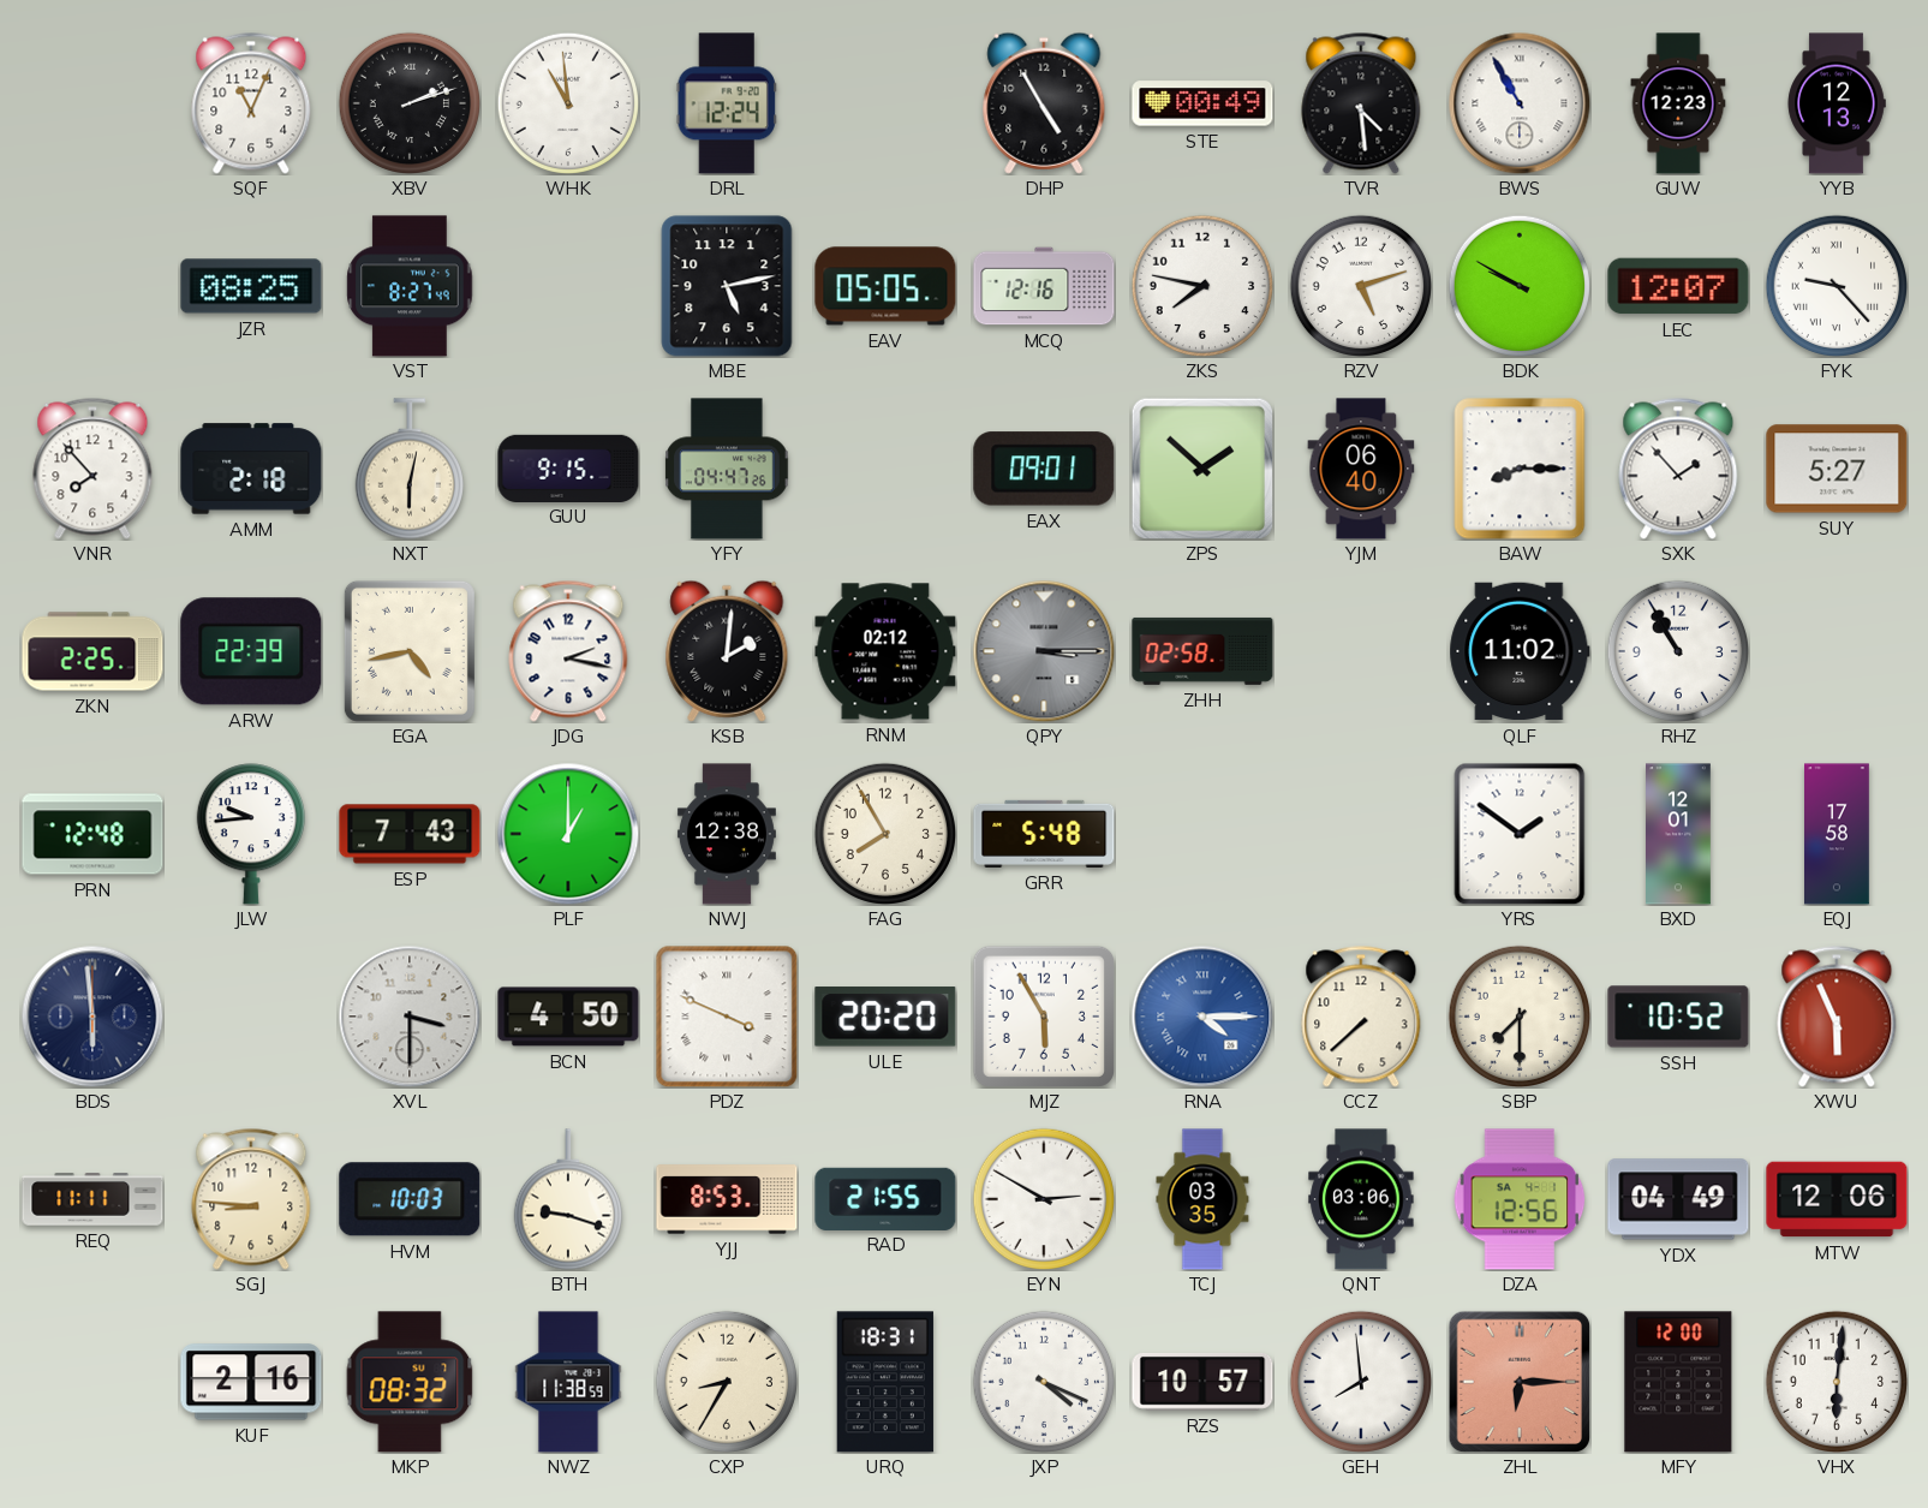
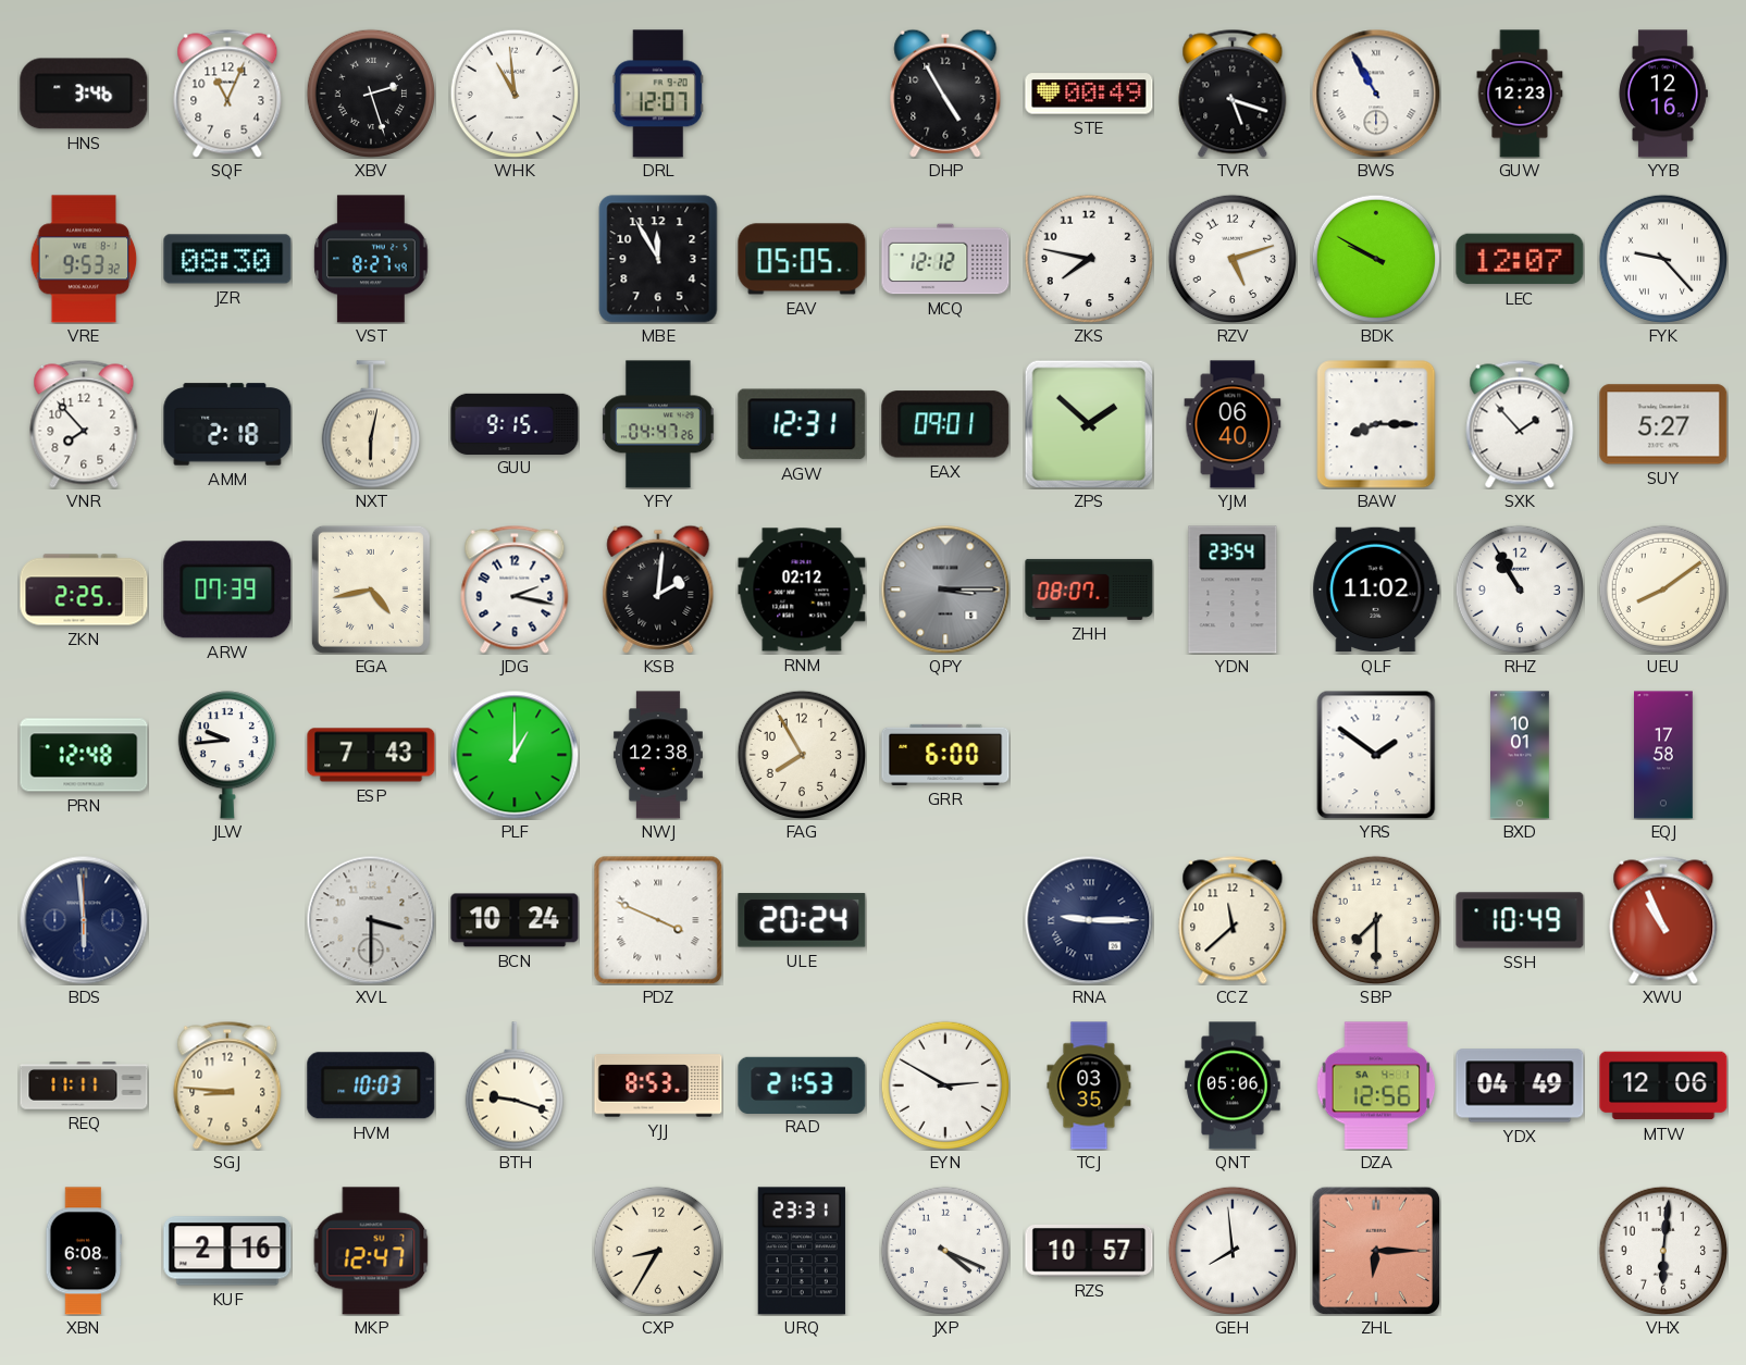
HNS: none -> 3:46
XBV: 2:12 -> 2:27
DRL: 12:24 -> 12:07
TVR: 4:29 -> 5:18
YYB: 12:13 -> 12:16
VRE: none -> 9:53
JZR: 08:25 -> 08:30
MBE: 5:13 -> 11:55
MCQ: 12:16 -> 12:12
AGW: none -> 12:31
ARW: 22:39 -> 07:39
ZHH: 02:58 -> 08:07
YDN: none -> 23:54
UEU: none -> 8:09
GRR: 5:48 -> 6:00
BXD: 12:01 -> 10:01
BCN: 4:50 -> 10:24
ULE: 20:20 -> 20:24
MJZ: 5:55 -> none
RNA: 4:15 -> 9:15
RNA dial: blue -> navy
CCZ: 7:38 -> 11:38
SSH: 10:52 -> 10:49
XWU: 5:56 -> 10:56
RAD: 21:55 -> 21:53
QNT: 03:06 -> 05:06
XBN: none -> 6:08
MKP: 08:32 -> 12:47
NWZ: 11:38 -> none
URQ: 18:31 -> 23:31
MFY: 12:00 -> none
